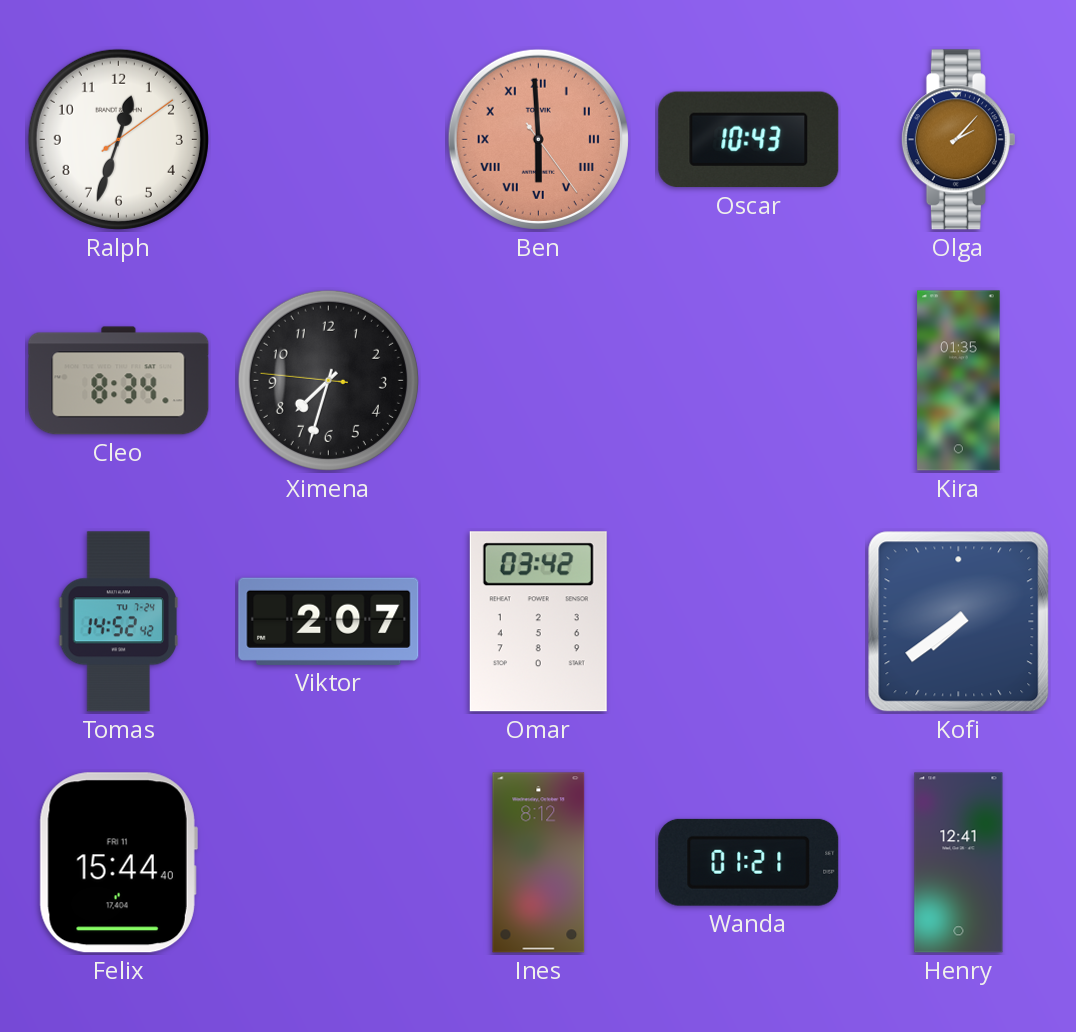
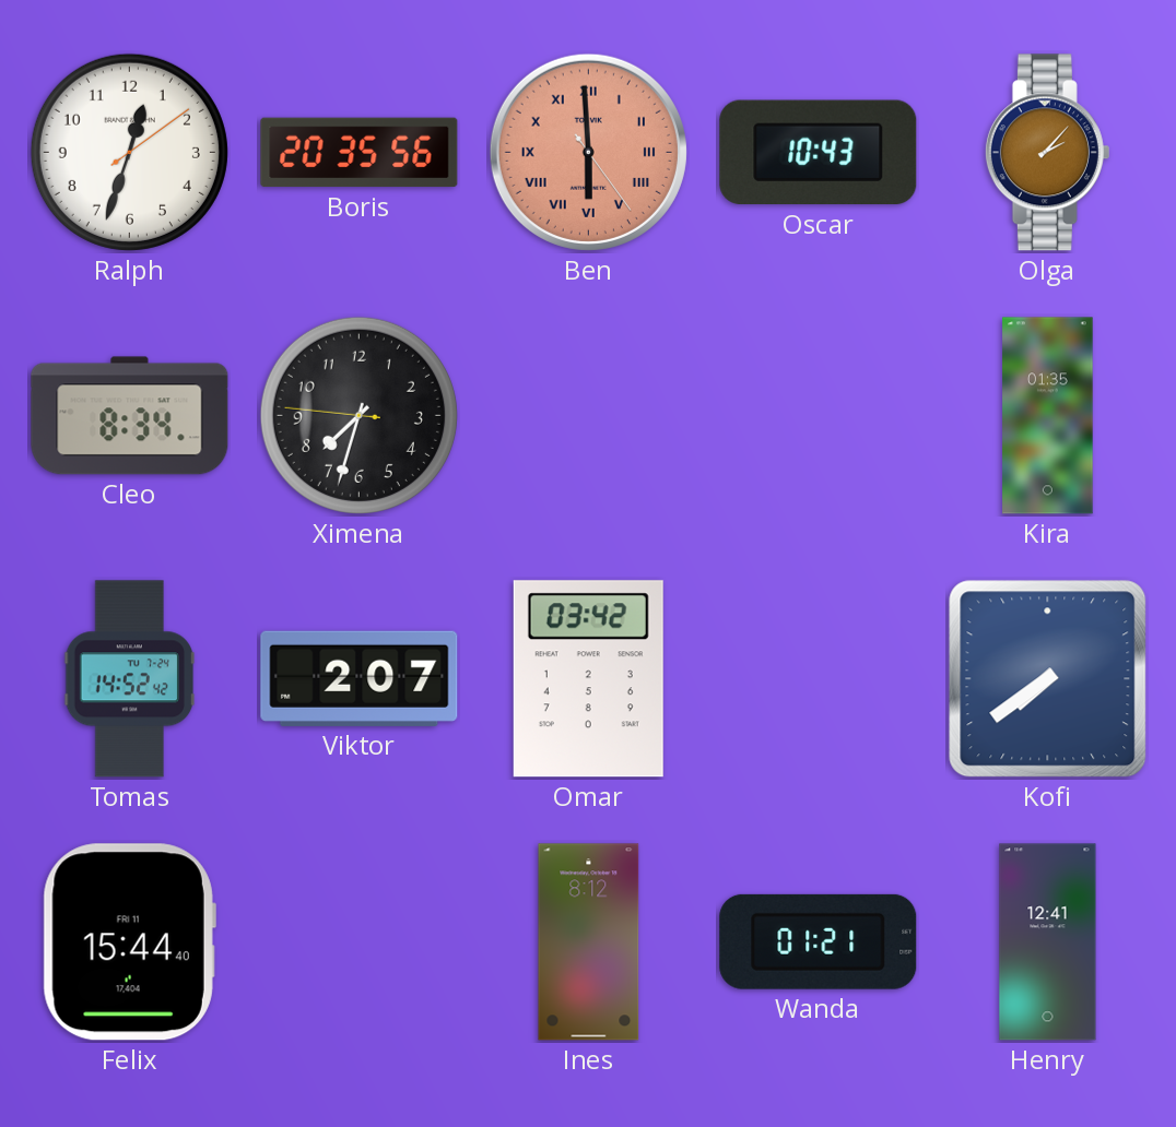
Boris: none -> 20:35
